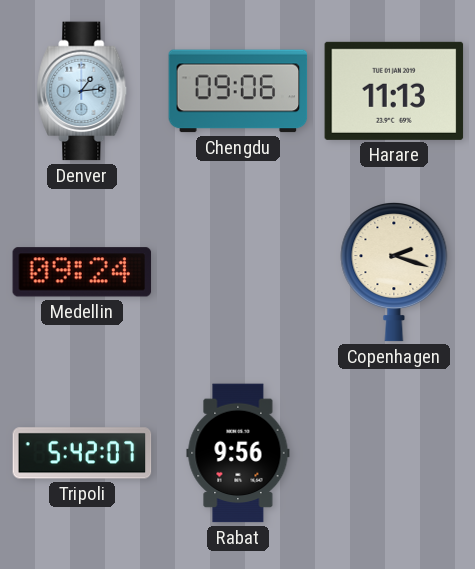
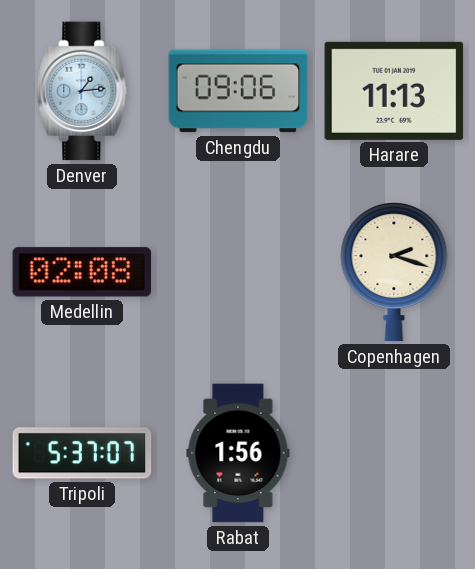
Medellin: 09:24 -> 02:08
Tripoli: 5:42 -> 5:37
Rabat: 9:56 -> 1:56
